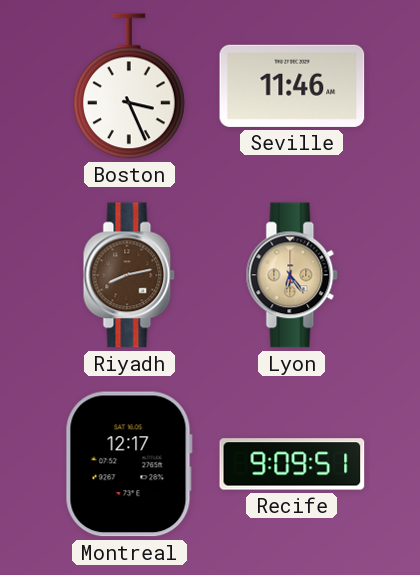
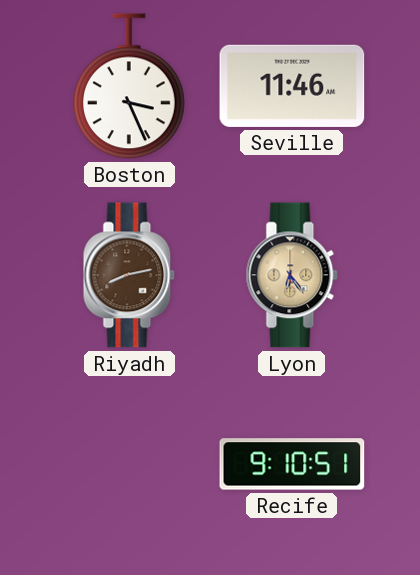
Montreal: 12:17 -> none
Recife: 9:09 -> 9:10
